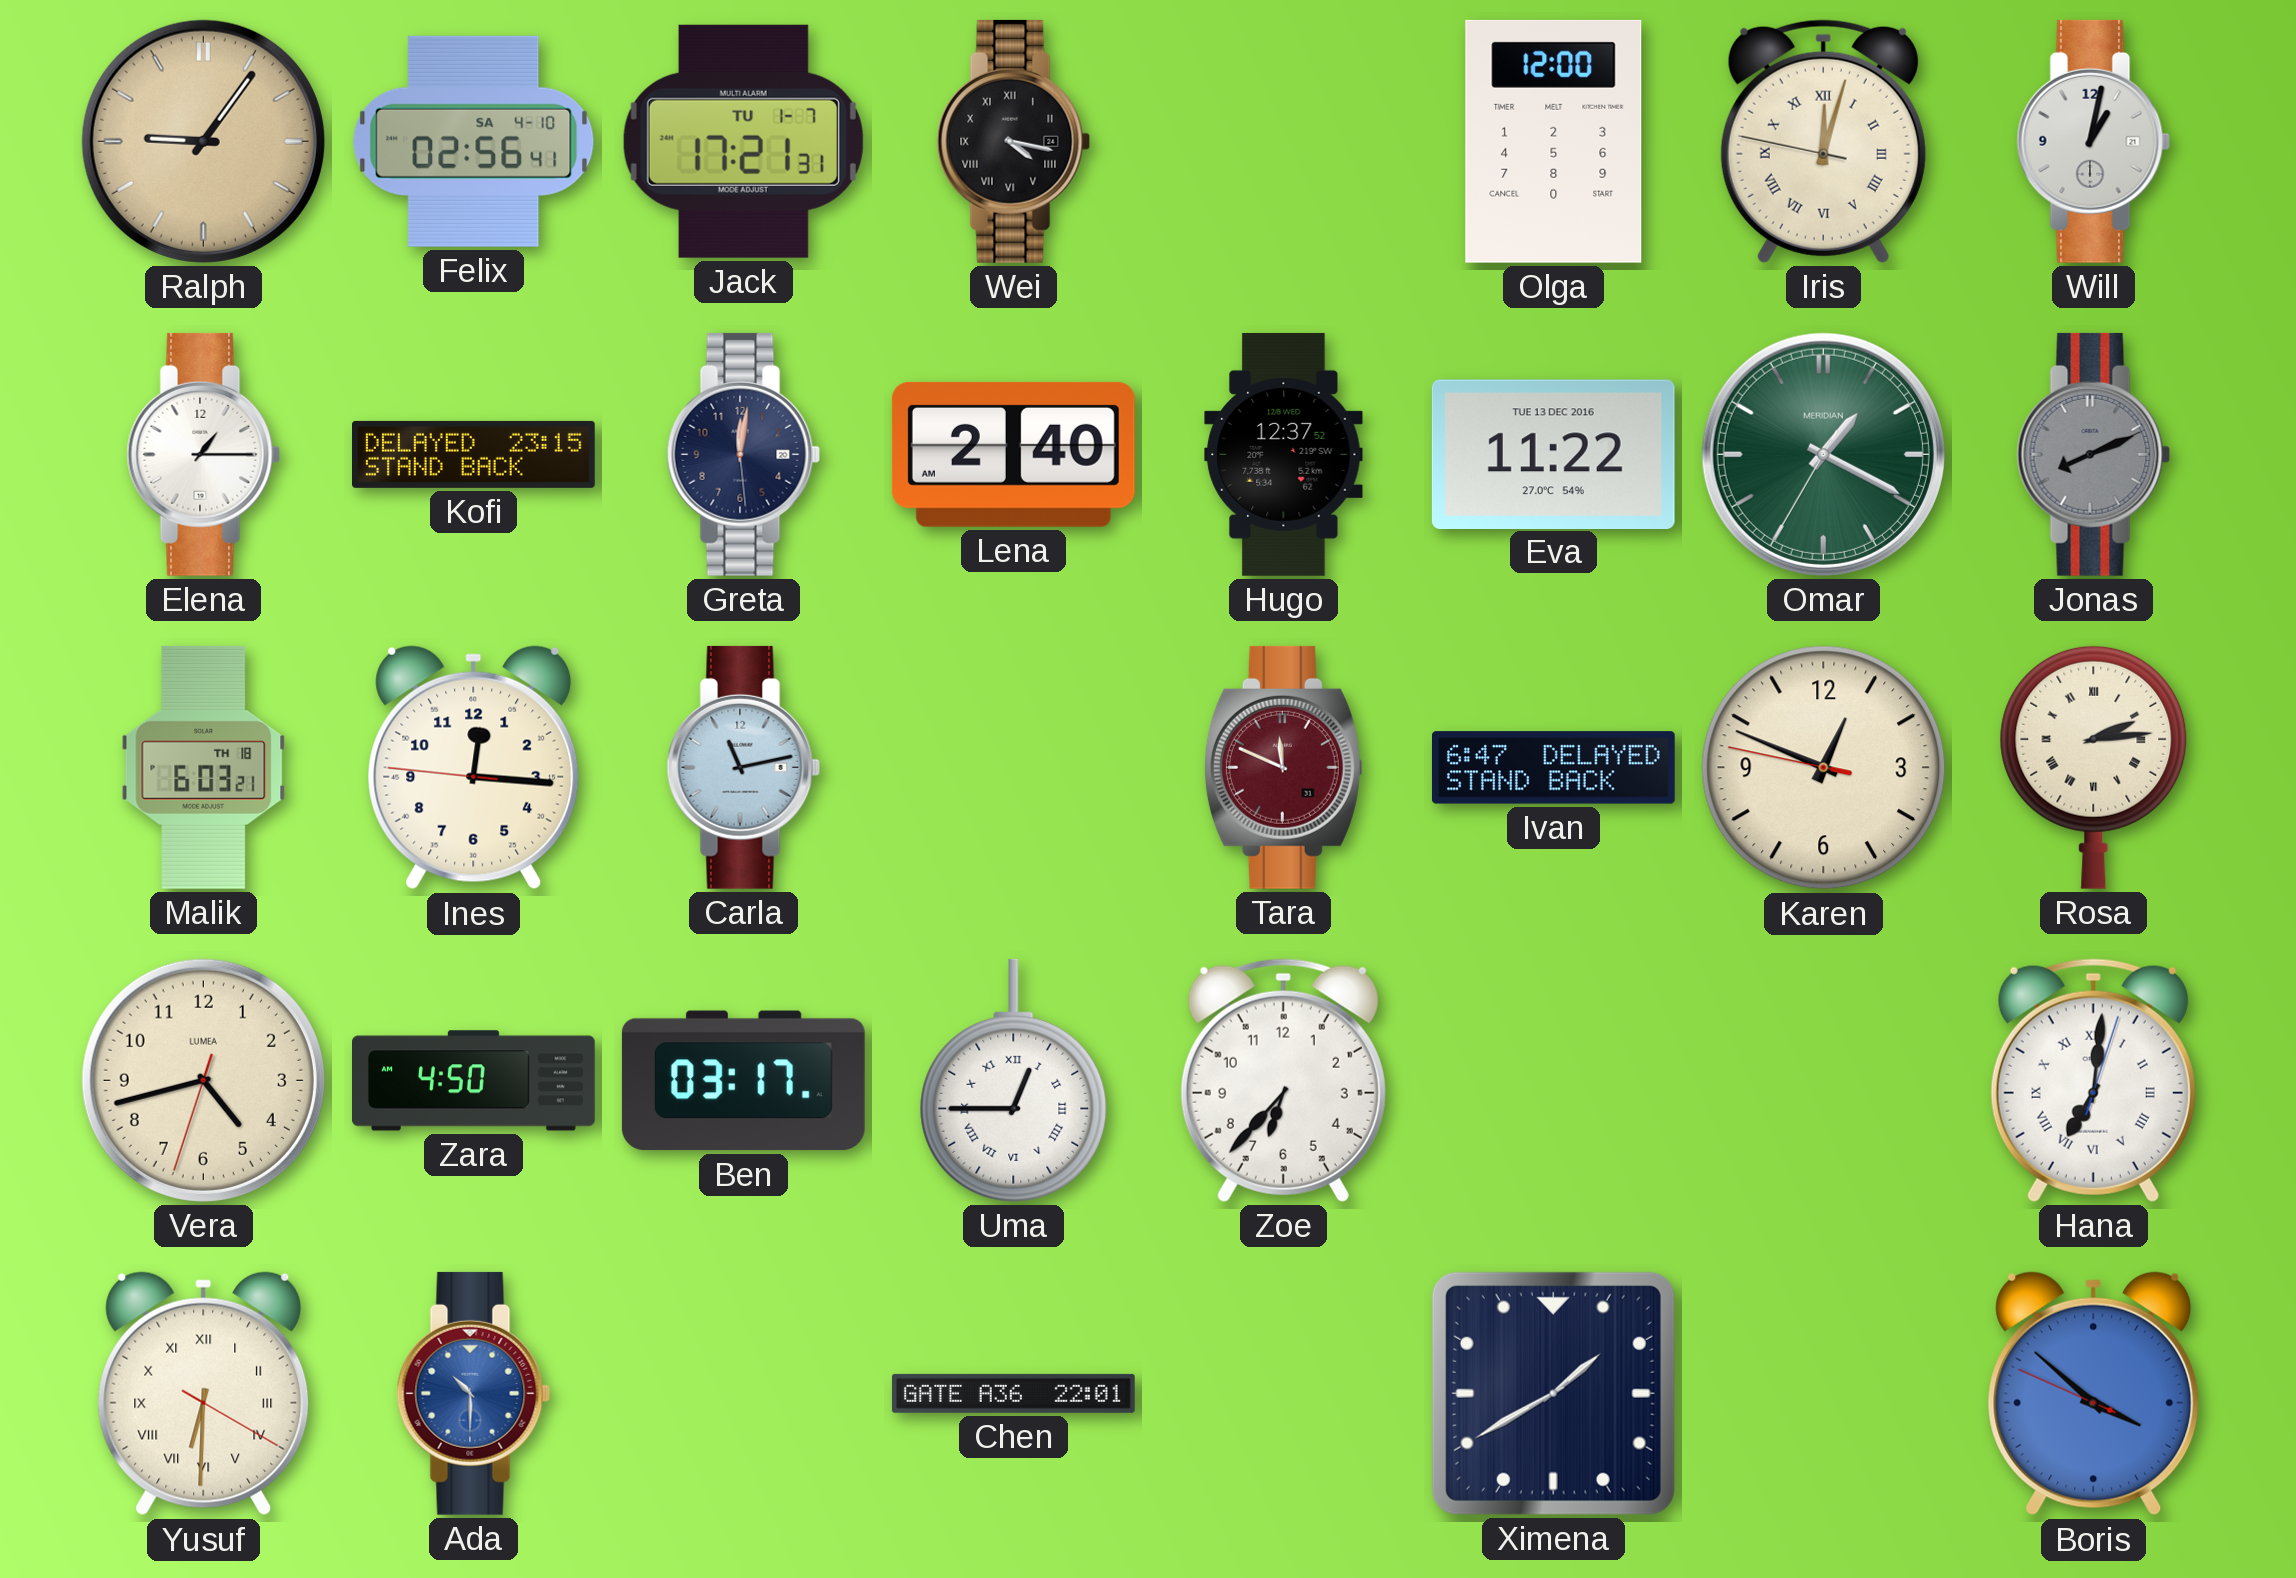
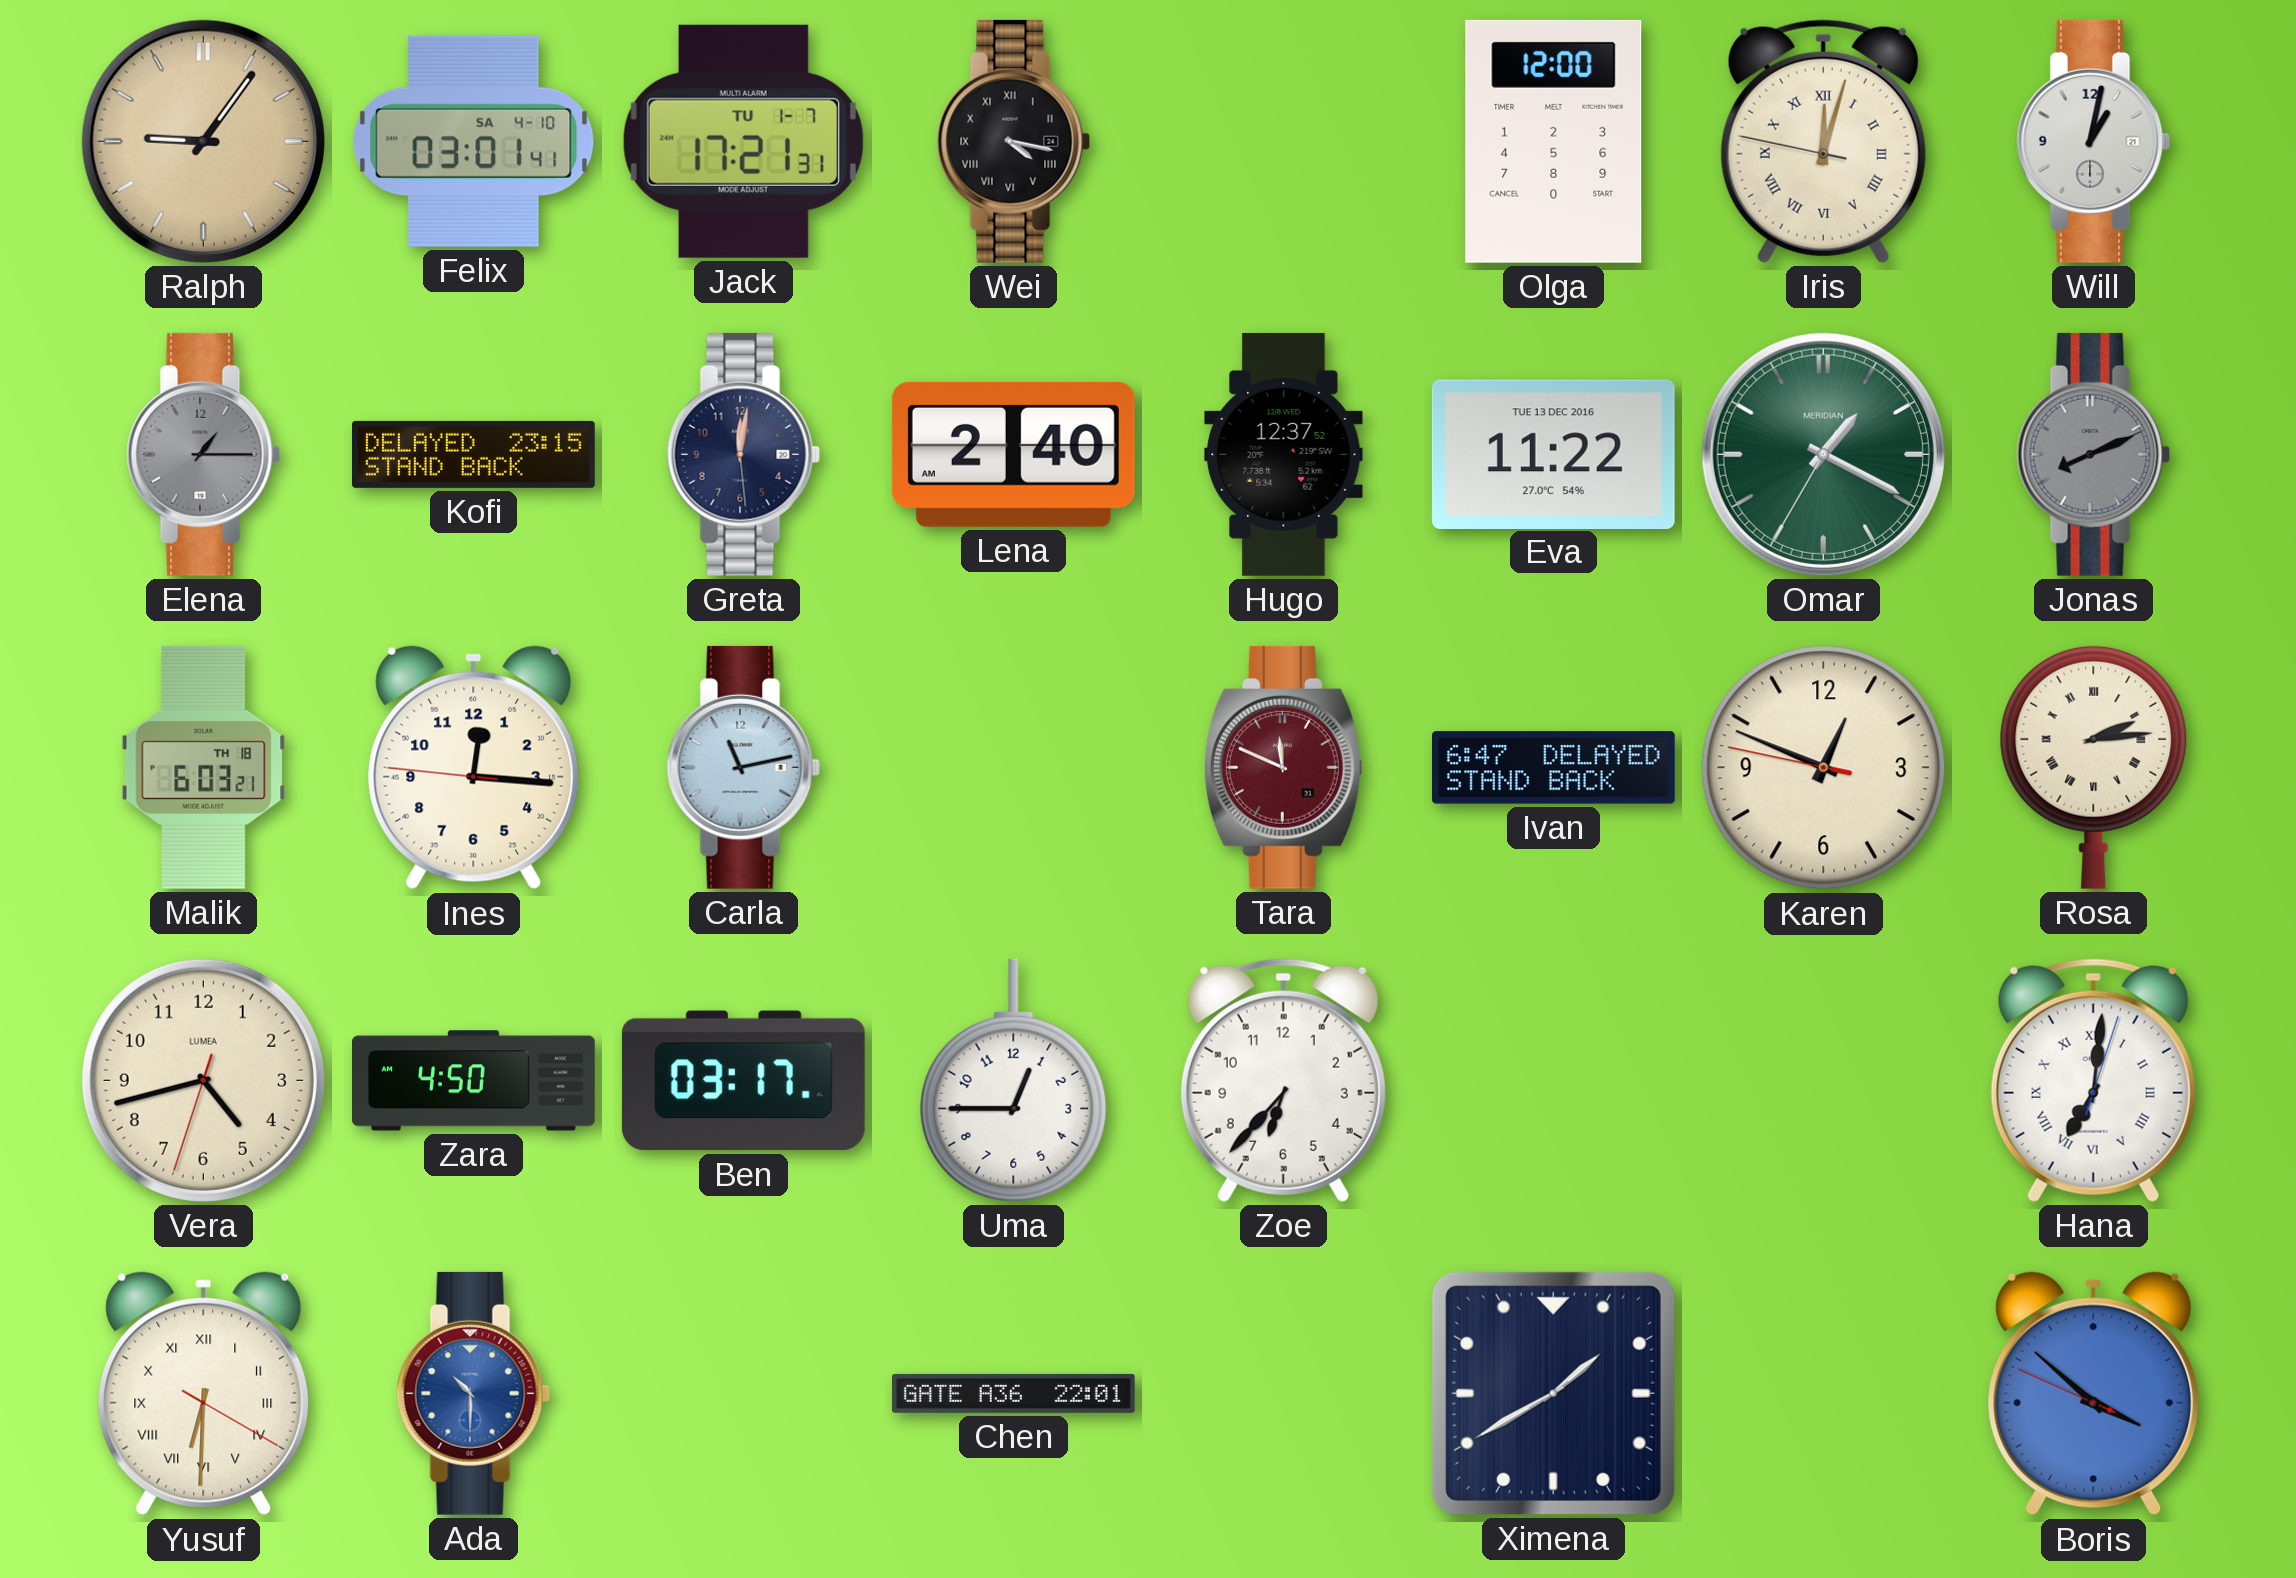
Felix: 02:56 -> 03:01
Elena dial: white -> grey
Uma numerals: Roman -> Arabic
